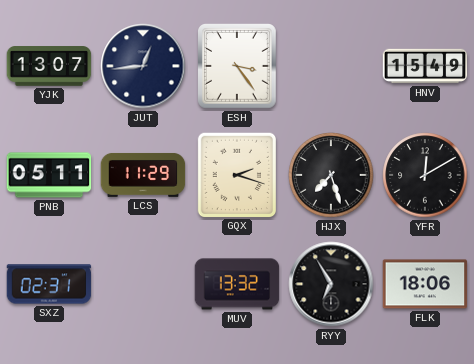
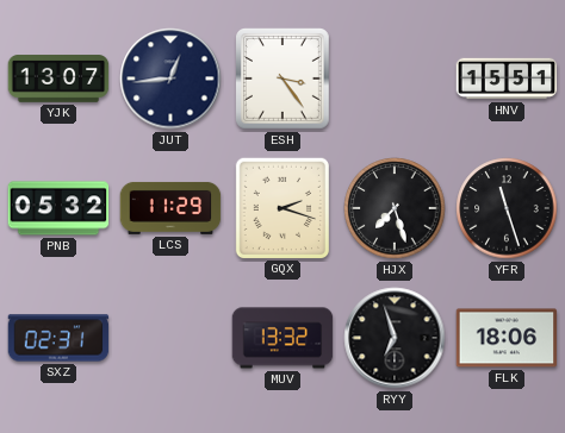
HNV: 15:49 -> 15:51
PNB: 05:11 -> 05:32
YFR: 12:10 -> 11:27
RYY: 6:55 -> 6:57
